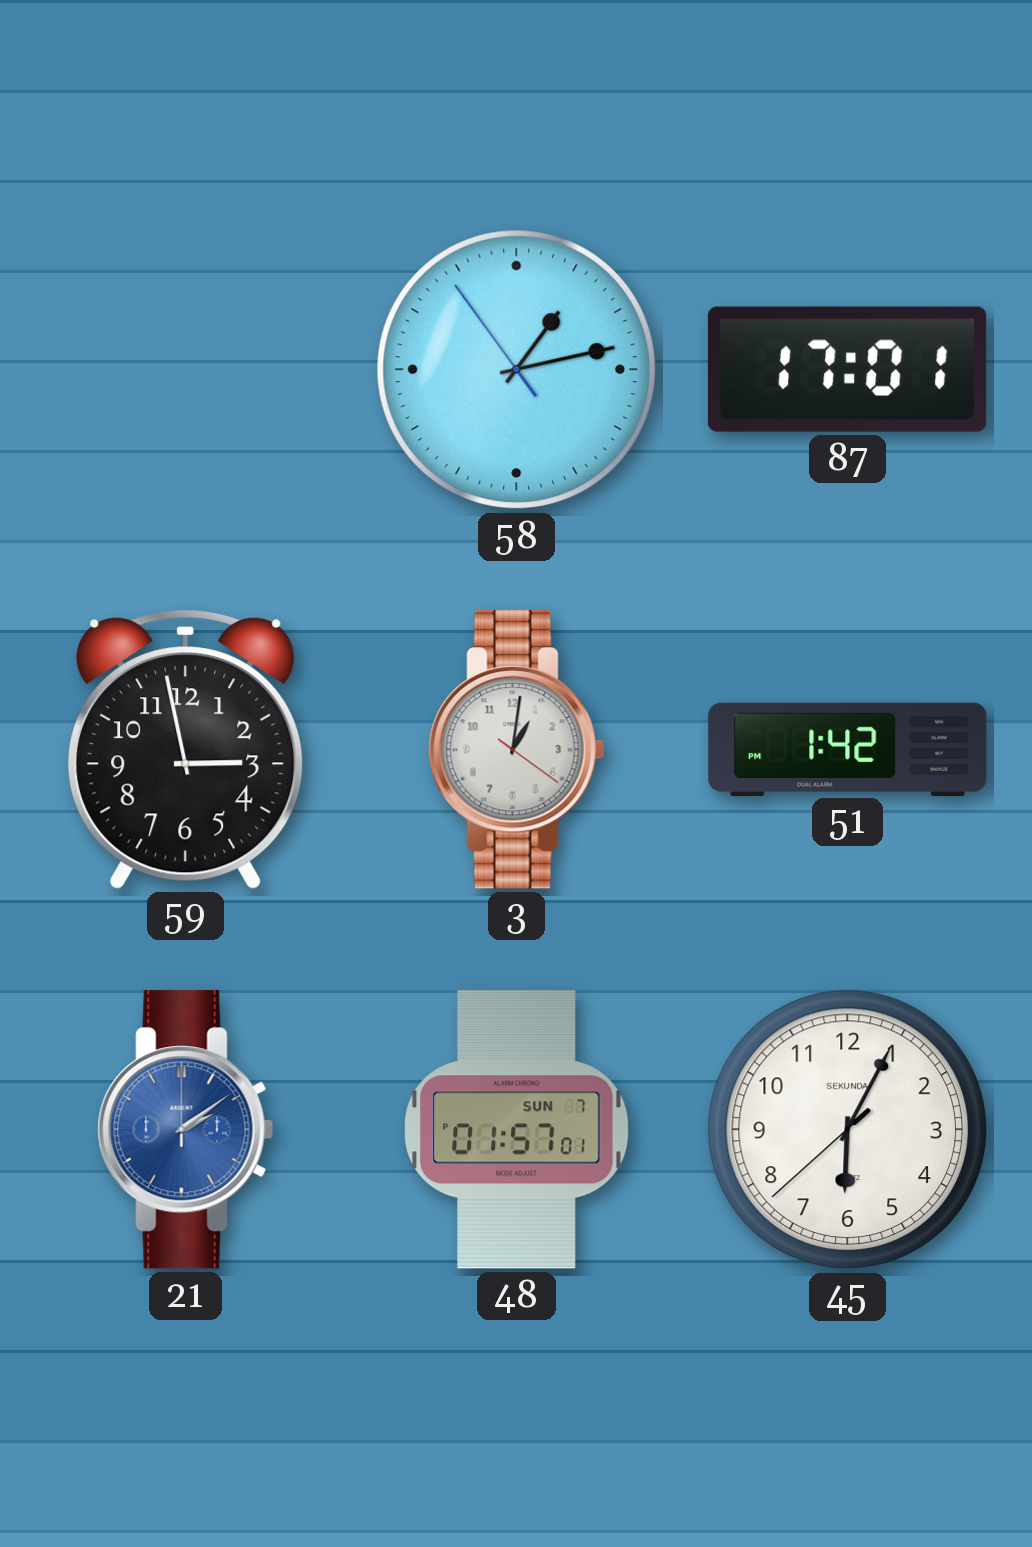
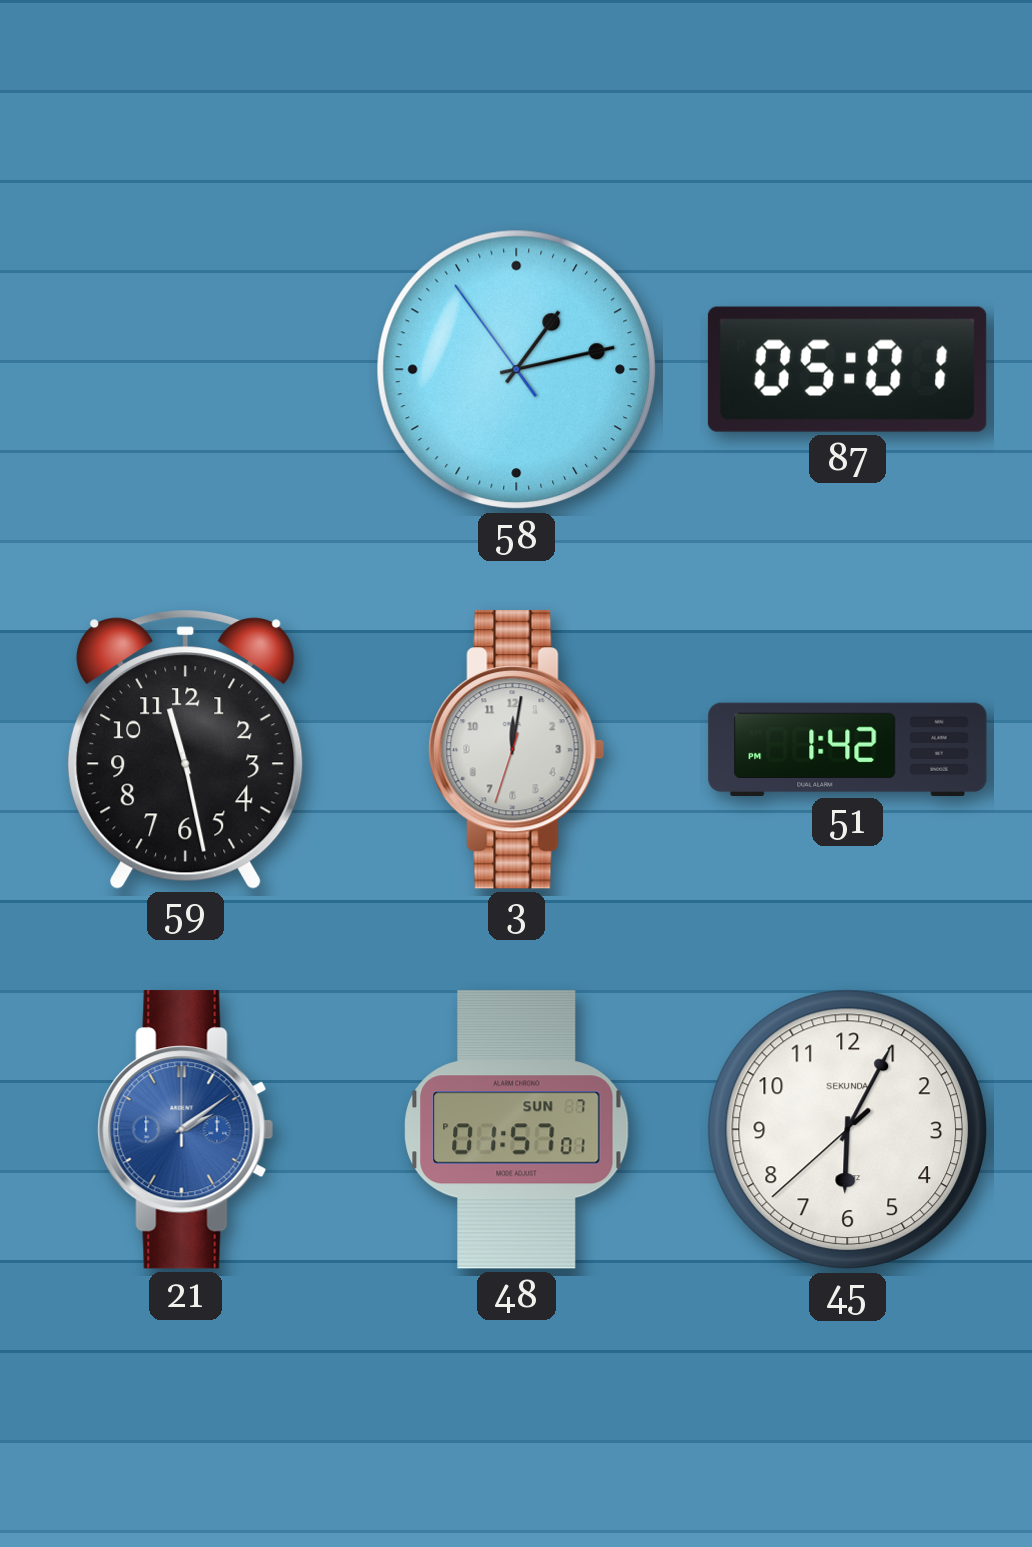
87: 17:01 -> 05:01
59: 2:58 -> 11:28
3: 1:01 -> 12:01
